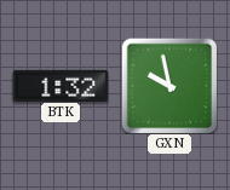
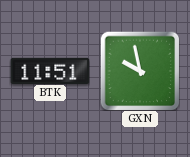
BTK: 1:32 -> 11:51
